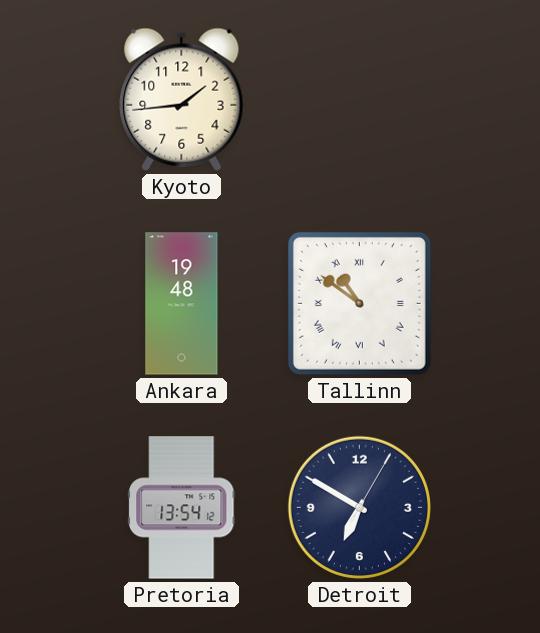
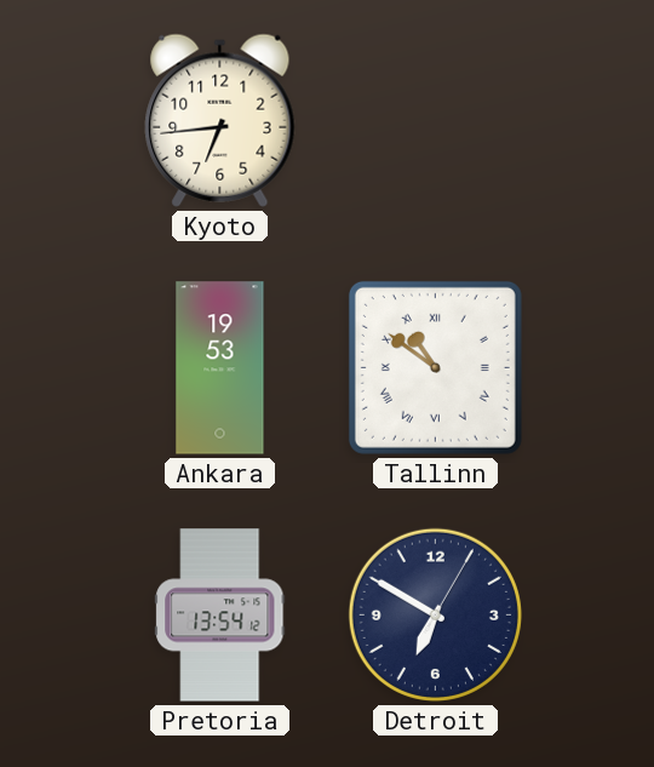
Kyoto: 1:44 -> 6:44
Ankara: 19:48 -> 19:53
